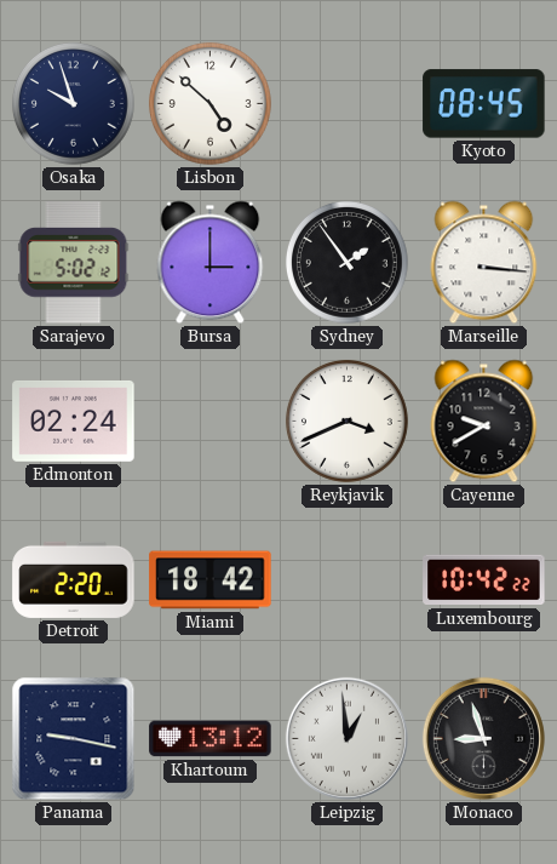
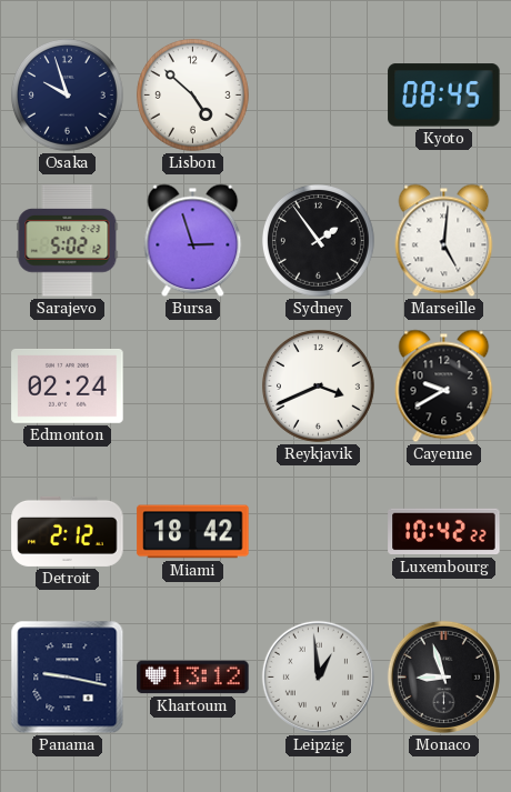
Bursa: 3:00 -> 2:57
Marseille: 3:16 -> 5:01
Detroit: 2:20 -> 2:12
